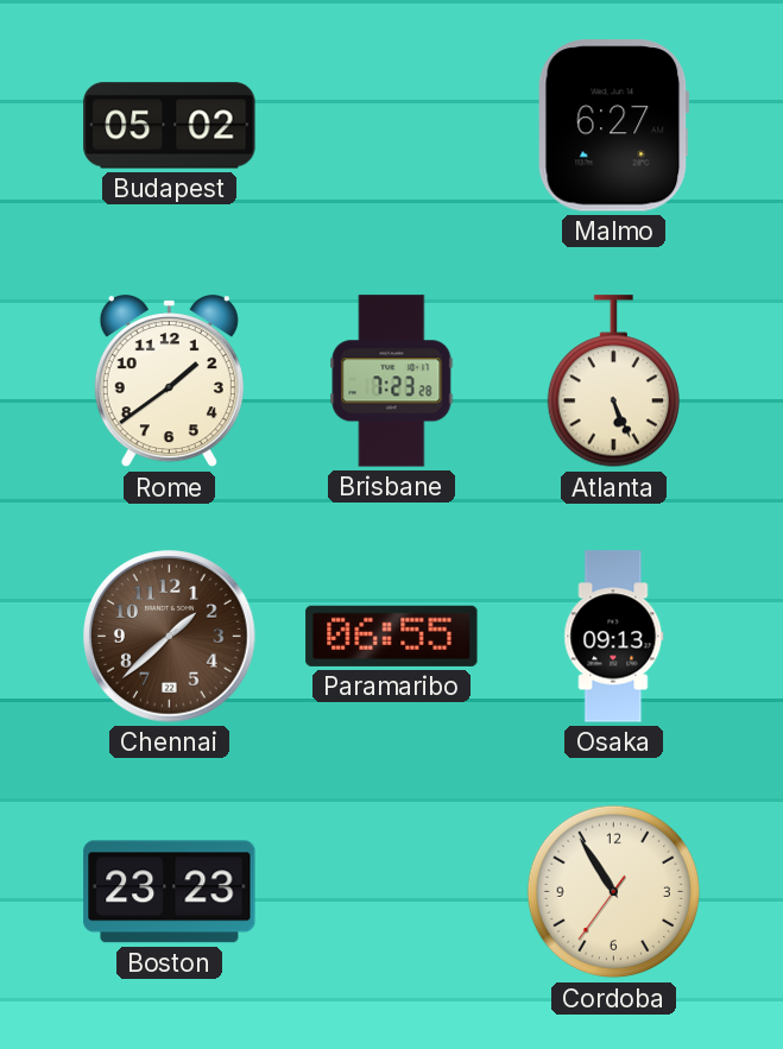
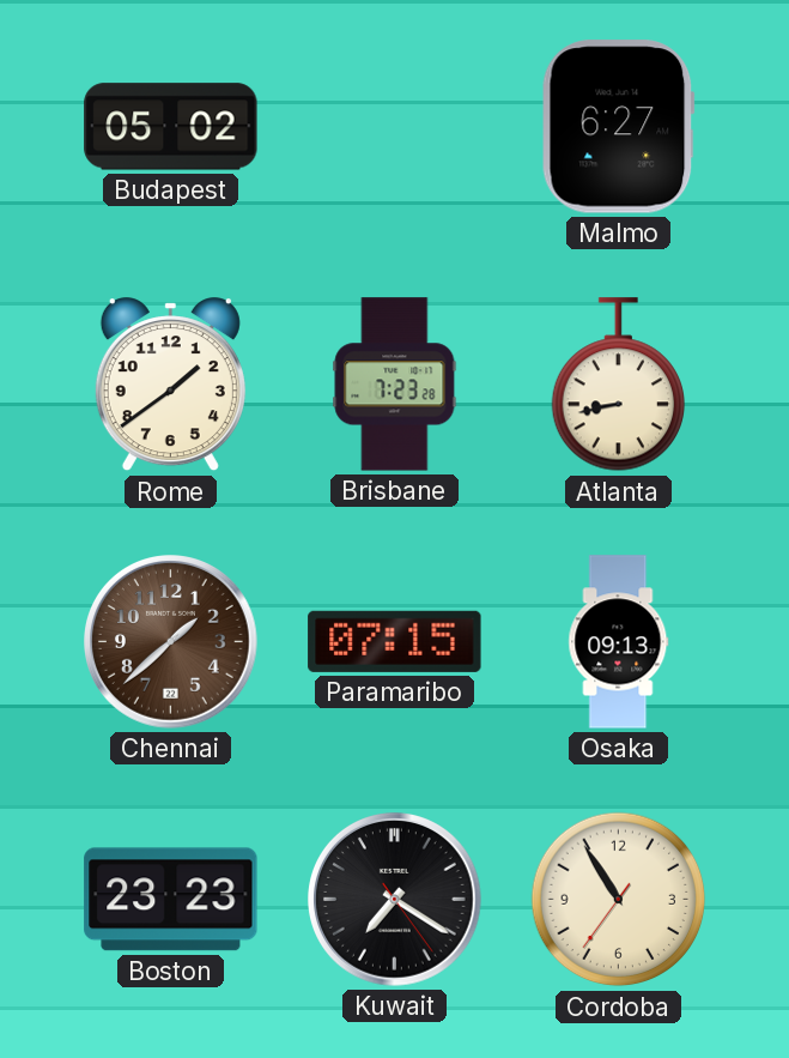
Atlanta: 5:26 -> 8:43
Paramaribo: 06:55 -> 07:15
Kuwait: none -> 7:20
